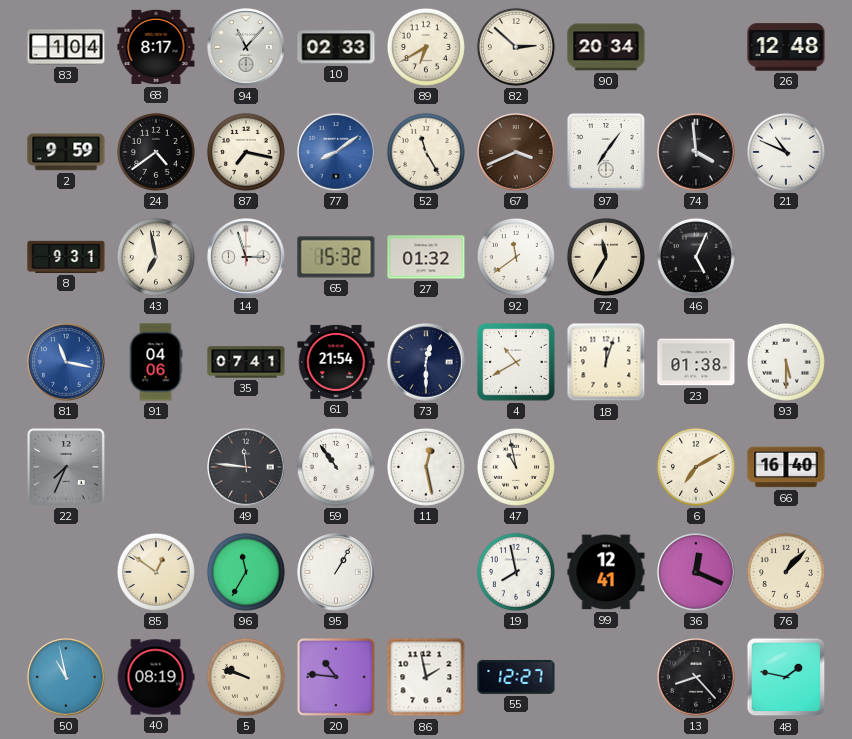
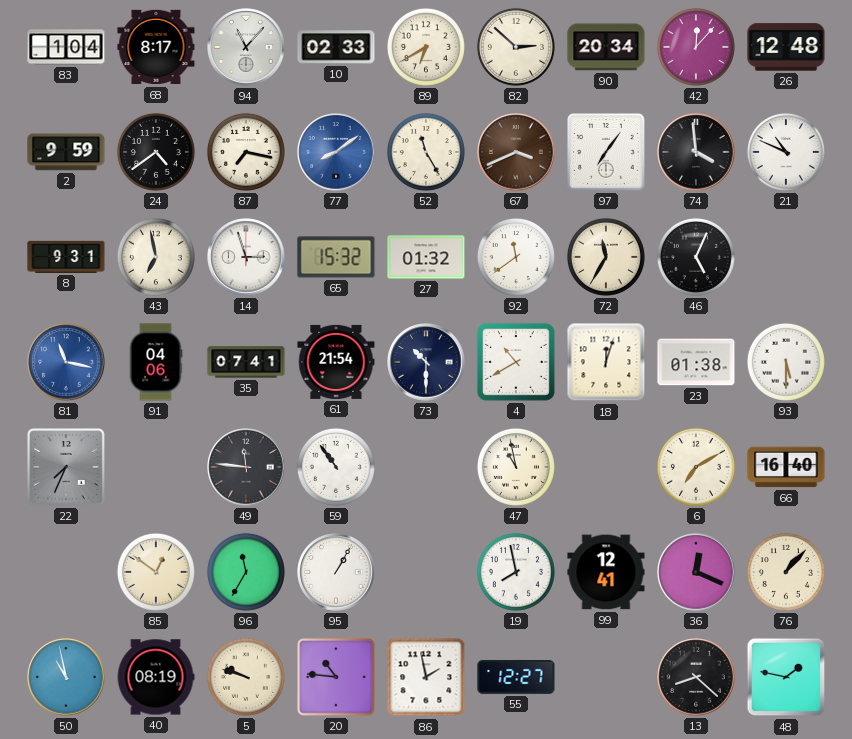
42: none -> 12:07
73: 12:30 -> 10:30
11: 12:28 -> none
13: 8:23 -> 8:22
